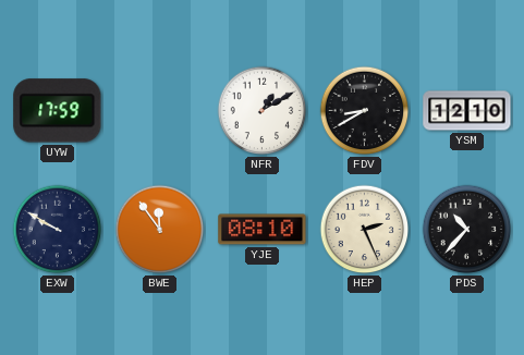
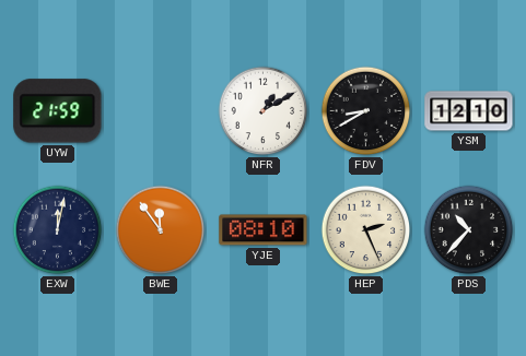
UYW: 17:59 -> 21:59
EXW: 9:50 -> 12:02
